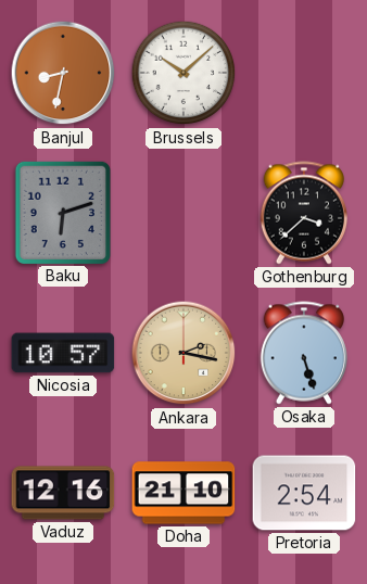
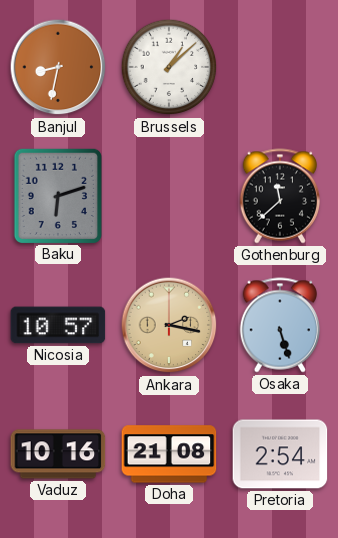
Brussels: 10:08 -> 1:08
Gothenburg: 3:38 -> 11:38
Vaduz: 12:16 -> 10:16
Doha: 21:10 -> 21:08
